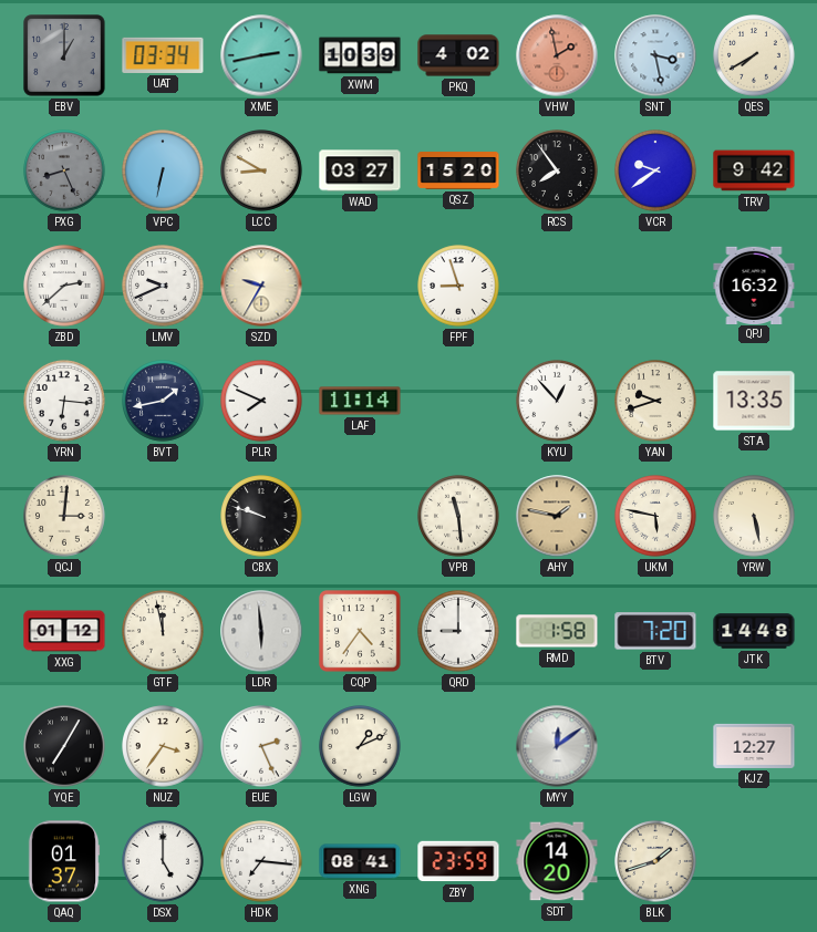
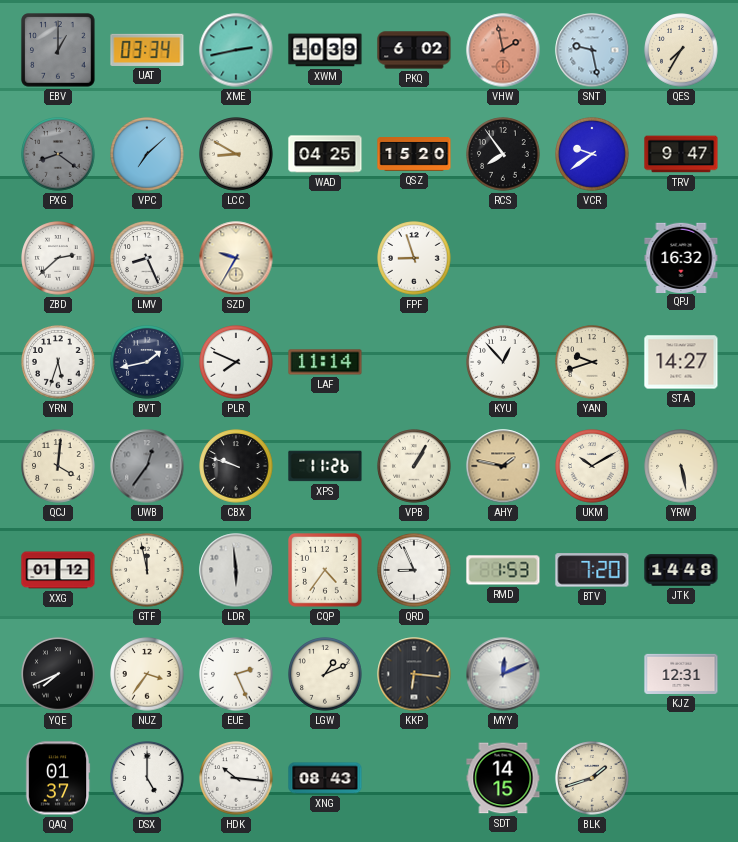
PKQ: 4:02 -> 6:02
SNT: 3:28 -> 9:28
QES: 7:40 -> 7:35
PXG: 8:26 -> 8:21
VPC: 6:32 -> 7:08
WAD: 03:27 -> 04:25
TRV: 9:42 -> 9:47
LMV: 9:41 -> 8:26
YRN: 6:16 -> 5:33
STA: 13:35 -> 14:27
QCJ: 3:01 -> 4:01
UWB: none -> 12:36
XPS: none -> 11:26
VPB: 11:29 -> 1:05
UKM: 5:47 -> 10:10
QRD: 9:00 -> 8:56
RMD: 1:58 -> 1:53
YQE: 7:05 -> 7:41
KKP: none -> 6:16
MYY: 12:09 -> 12:11
KJZ: 12:27 -> 12:31
HDK: 7:16 -> 10:16
XNG: 08:41 -> 08:43
ZBY: 23:59 -> none
SDT: 14:20 -> 14:15
